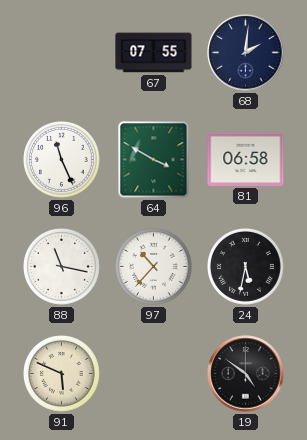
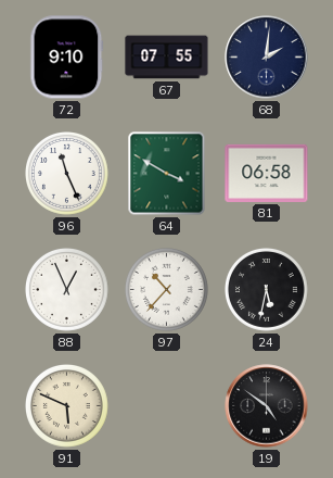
72: none -> 9:10
88: 11:17 -> 12:56
